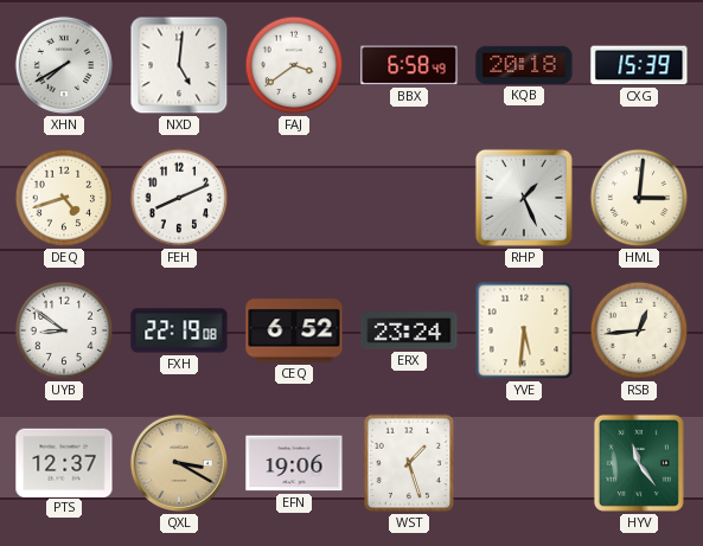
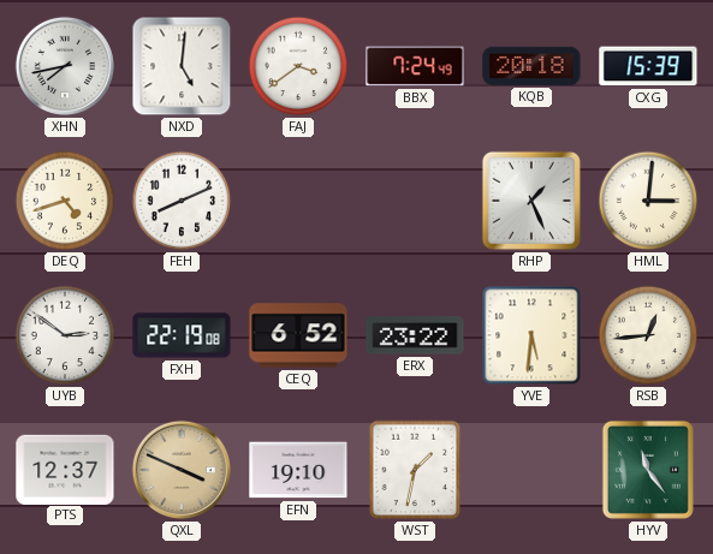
XHN: 7:40 -> 7:43
BBX: 6:58 -> 7:24
UYB: 8:51 -> 2:51
ERX: 23:24 -> 23:22
QXL: 3:20 -> 3:49
EFN: 19:06 -> 19:10
WST: 1:27 -> 1:32
